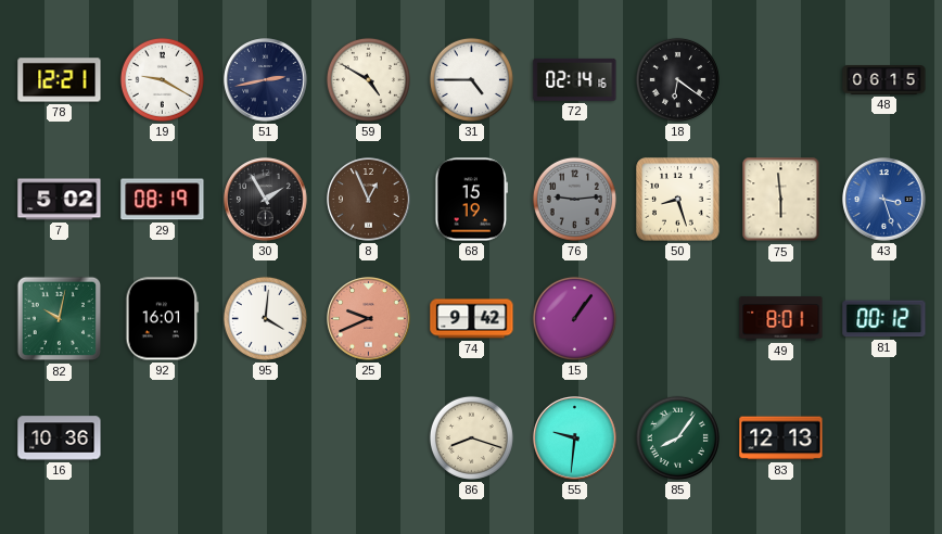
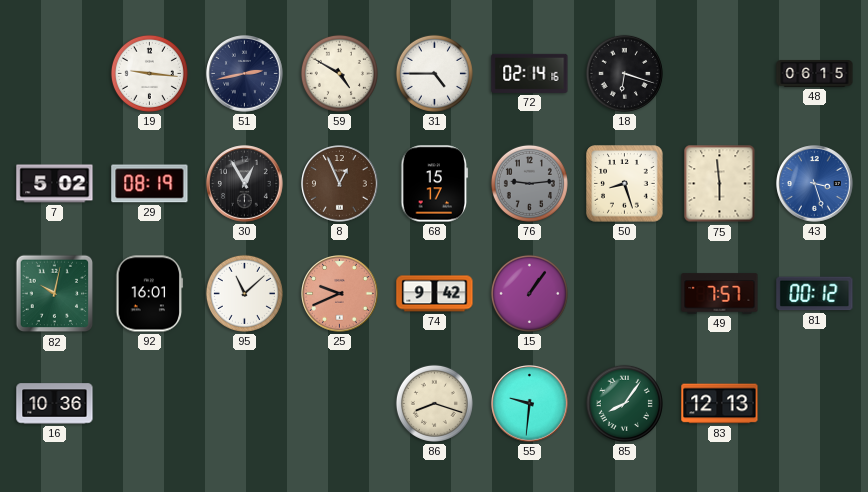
78: 12:21 -> none
19: 9:20 -> 9:16
18: 6:21 -> 6:18
30: 1:55 -> 12:55
68: 15:19 -> 15:17
95: 4:01 -> 11:08
49: 8:01 -> 7:57
